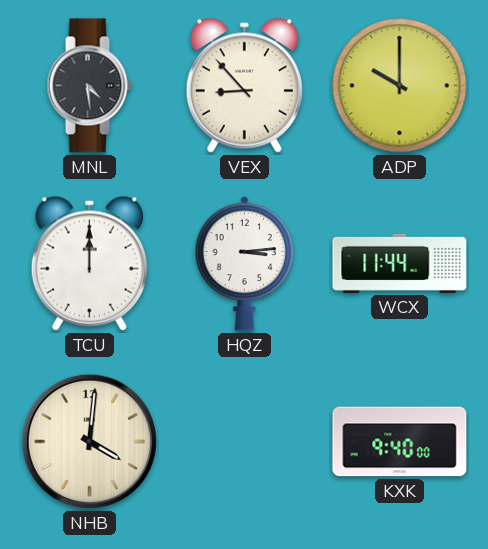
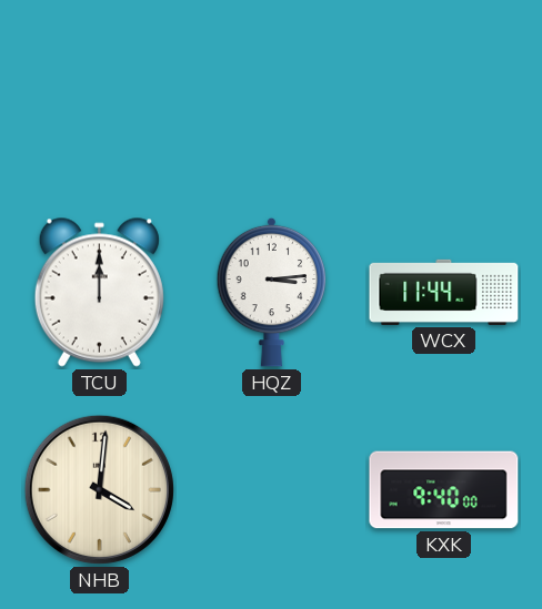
MNL: 4:29 -> none
VEX: 8:53 -> none
ADP: 10:00 -> none
